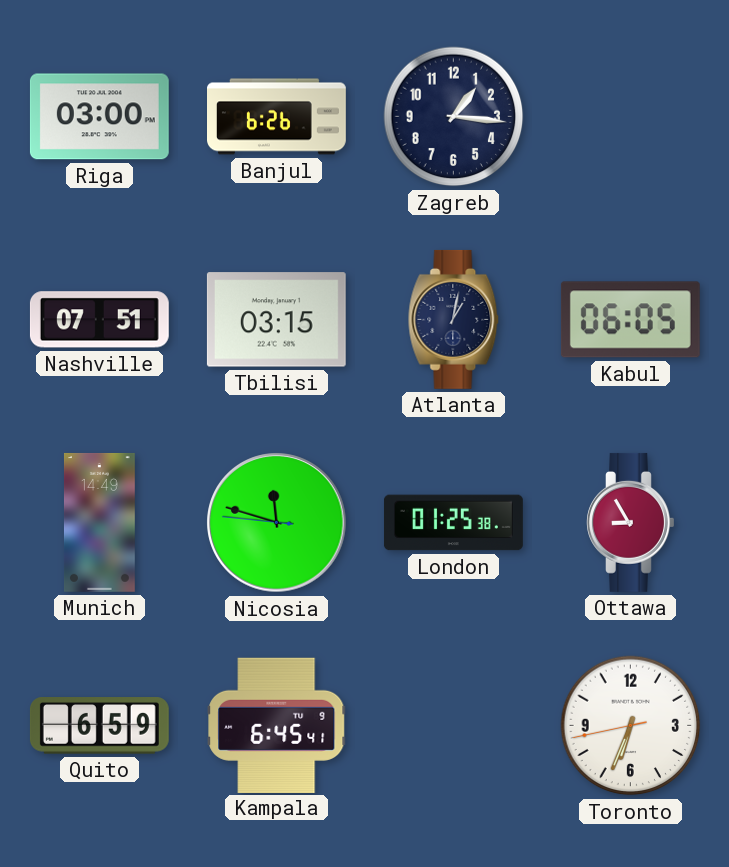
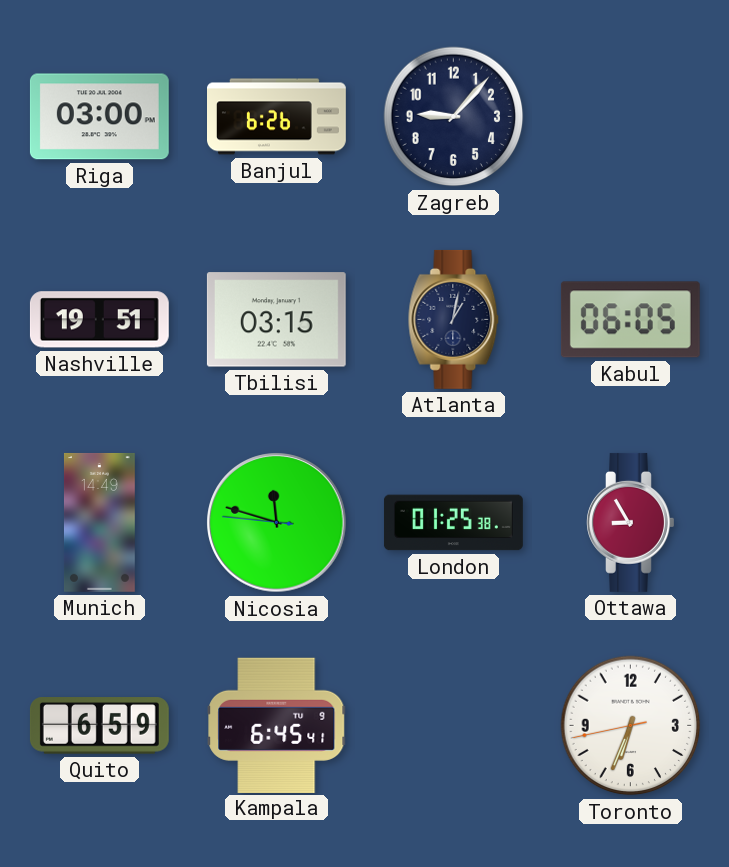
Zagreb: 1:16 -> 9:07
Nashville: 07:51 -> 19:51
